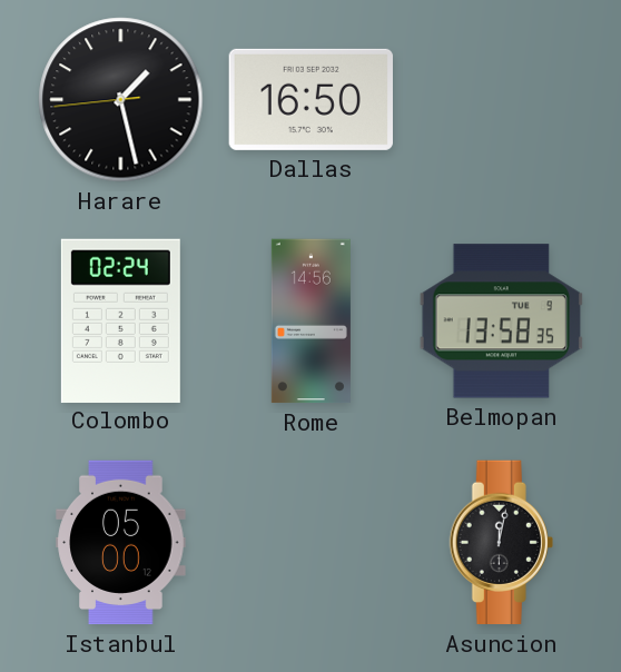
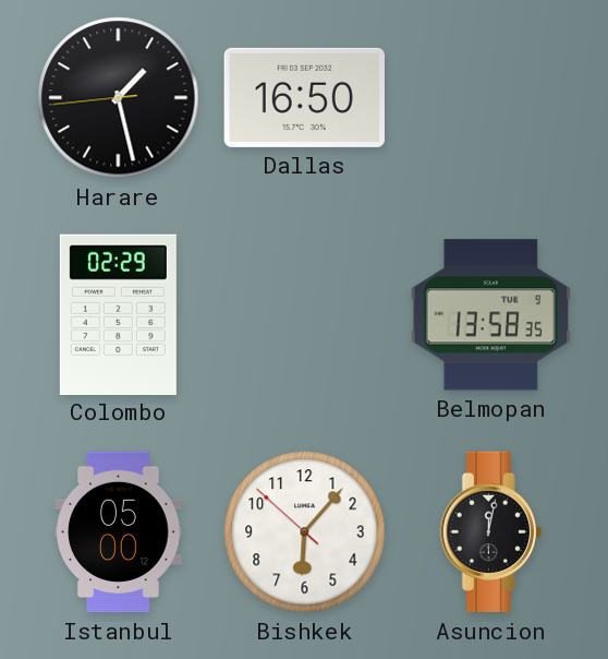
Colombo: 02:24 -> 02:29
Rome: 14:56 -> none
Bishkek: none -> 6:06
